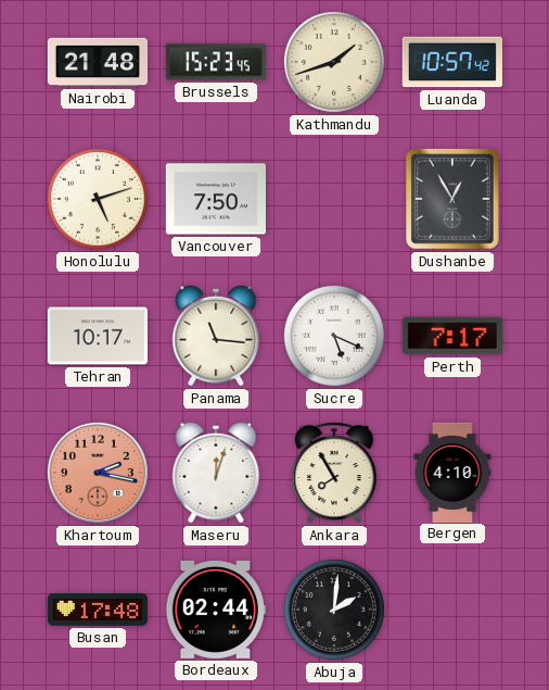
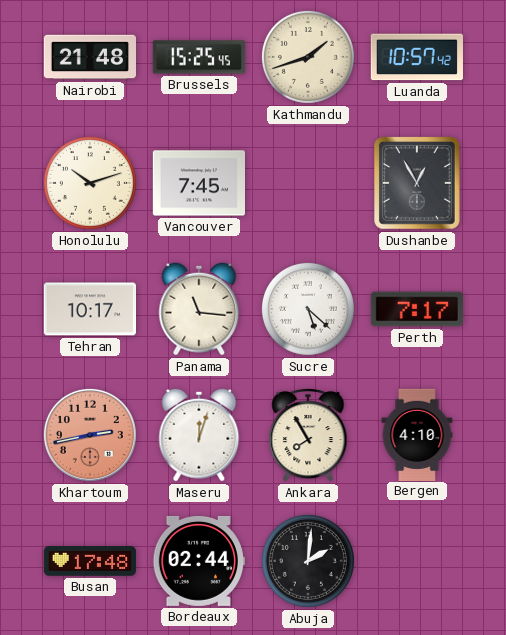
Brussels: 15:23 -> 15:25
Honolulu: 5:12 -> 10:12
Vancouver: 7:50 -> 7:45
Sucre: 5:19 -> 5:22
Khartoum: 2:17 -> 2:43
